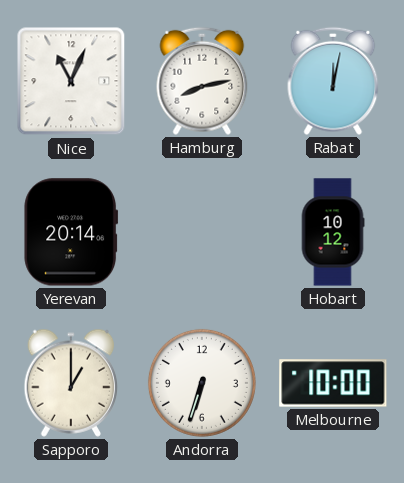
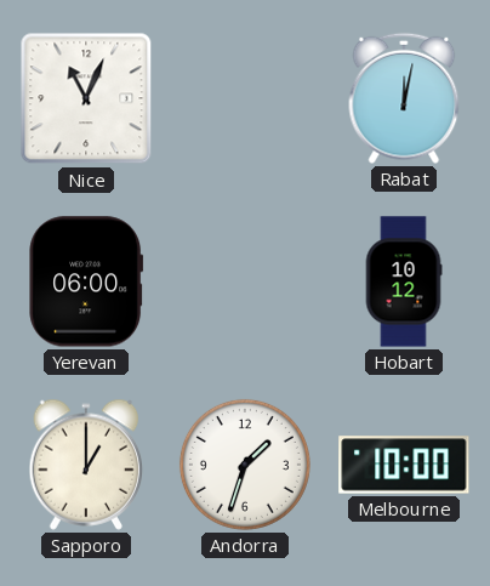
Hamburg: 8:13 -> none
Yerevan: 20:14 -> 06:00
Andorra: 6:33 -> 1:33
